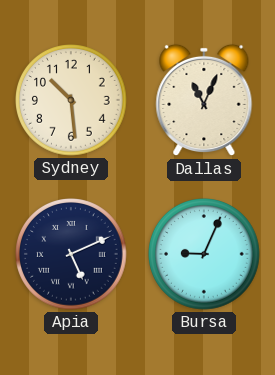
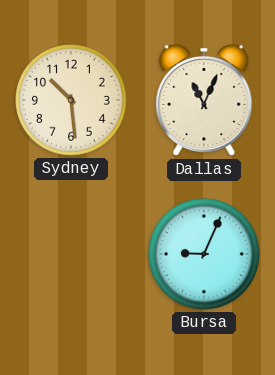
Apia: 5:11 -> none
